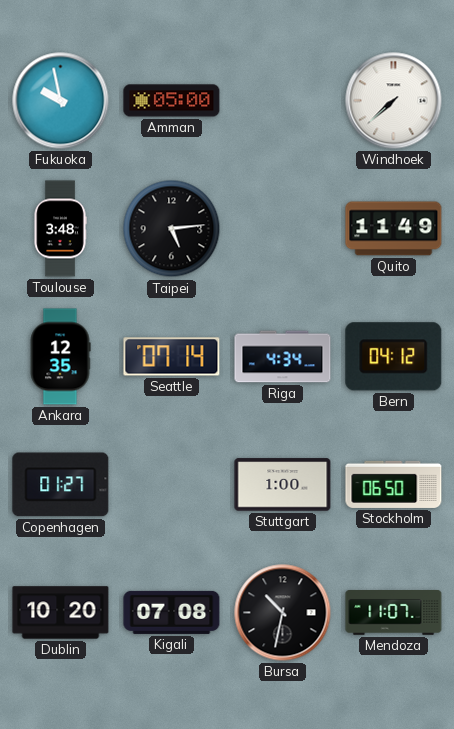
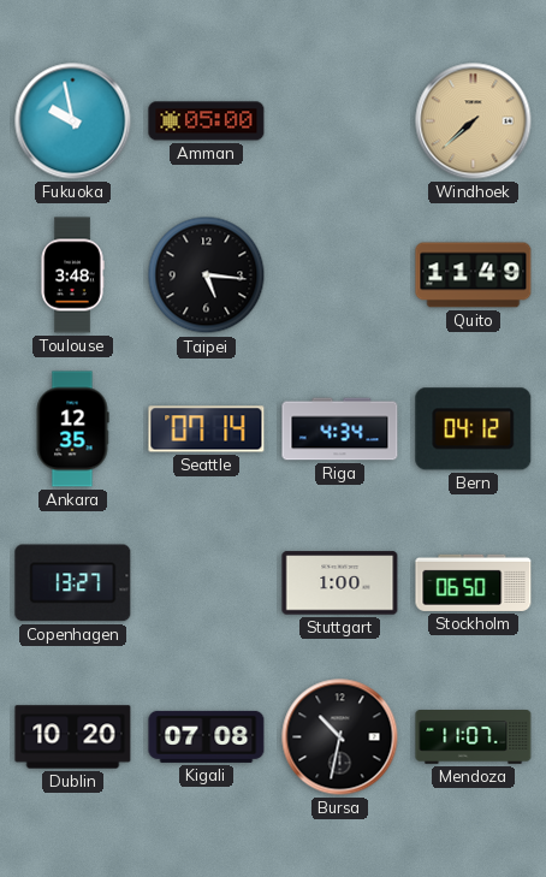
Windhoek dial: white -> champagne
Taipei: 5:14 -> 5:16
Copenhagen: 01:27 -> 13:27
